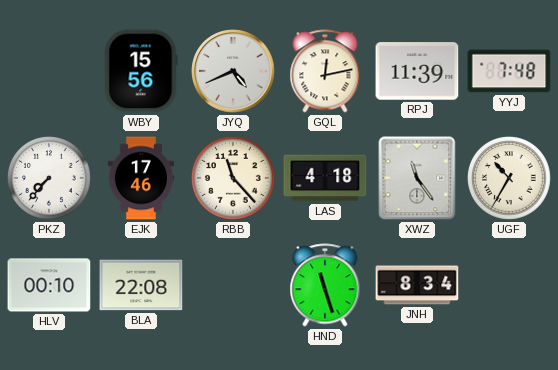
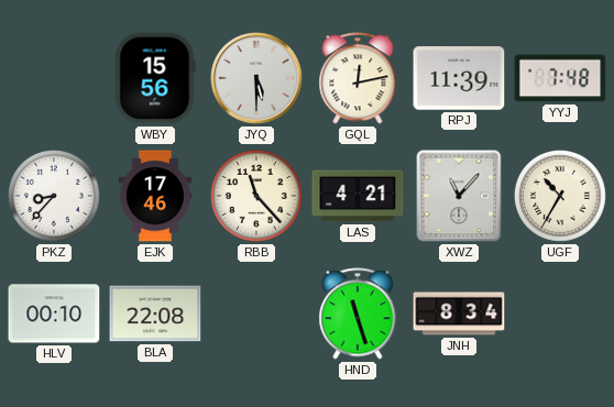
JYQ: 4:41 -> 5:30
PKZ: 7:37 -> 8:37
LAS: 4:18 -> 4:21
XWZ: 11:24 -> 11:07
